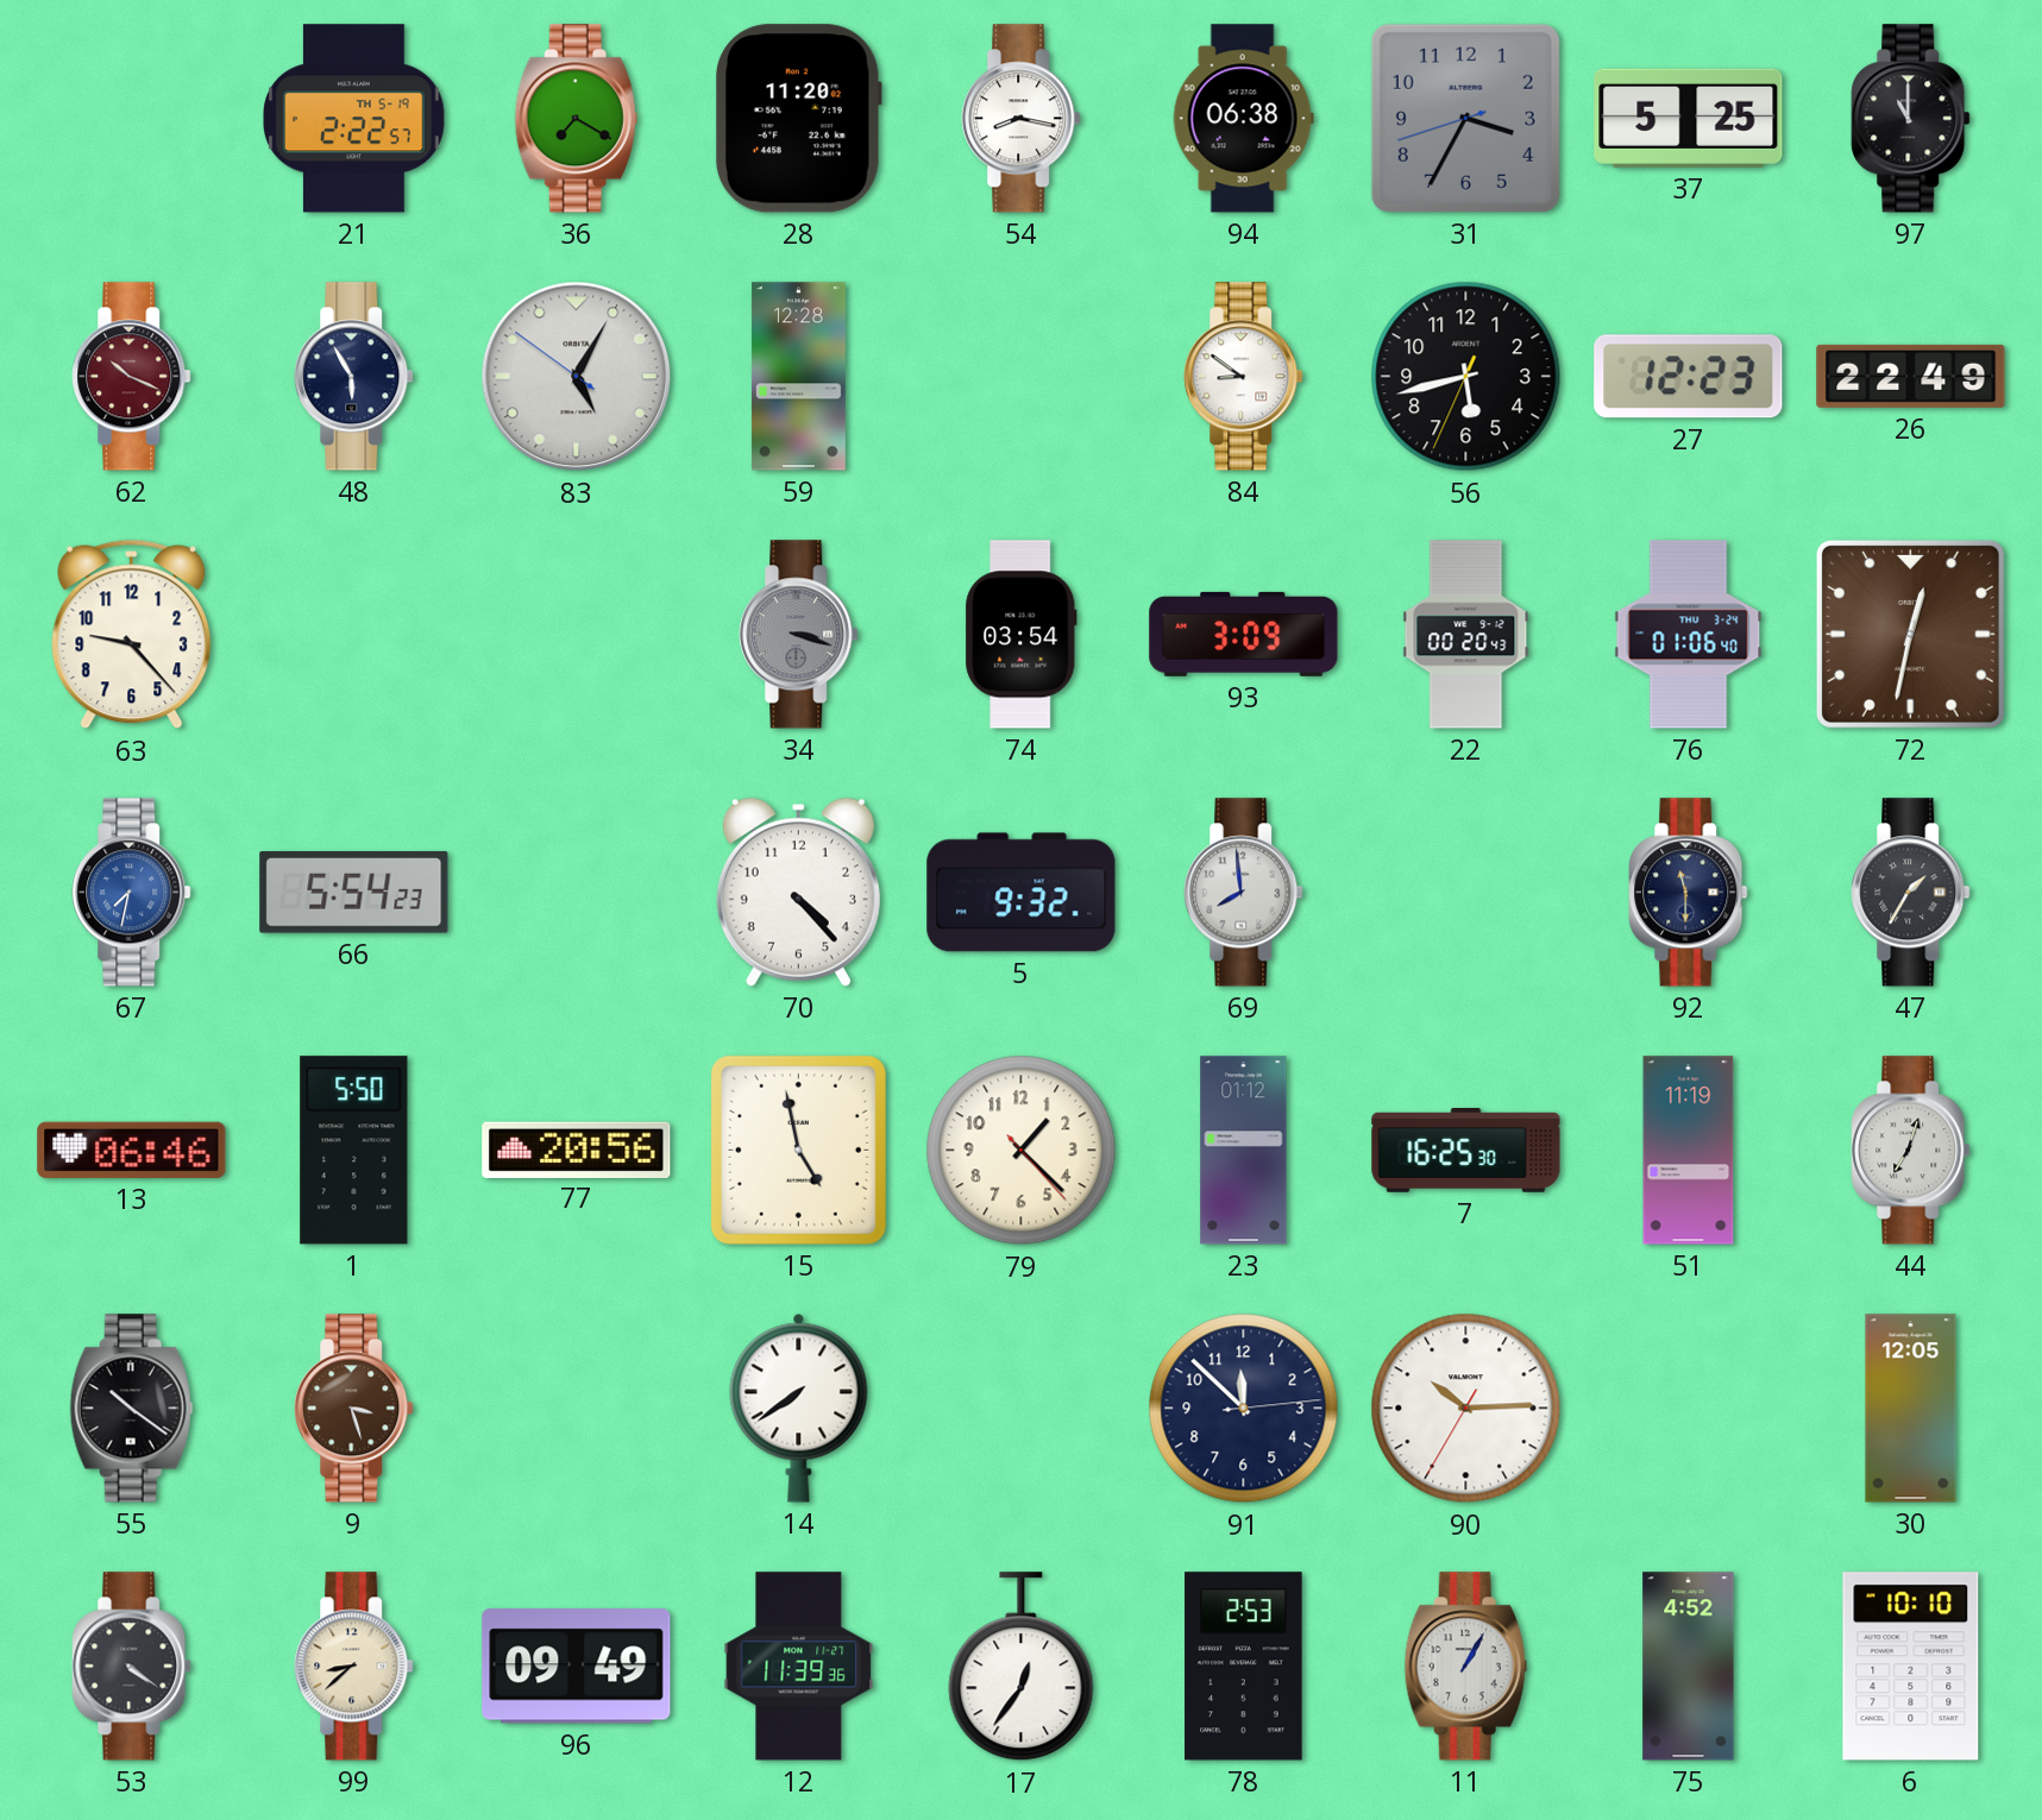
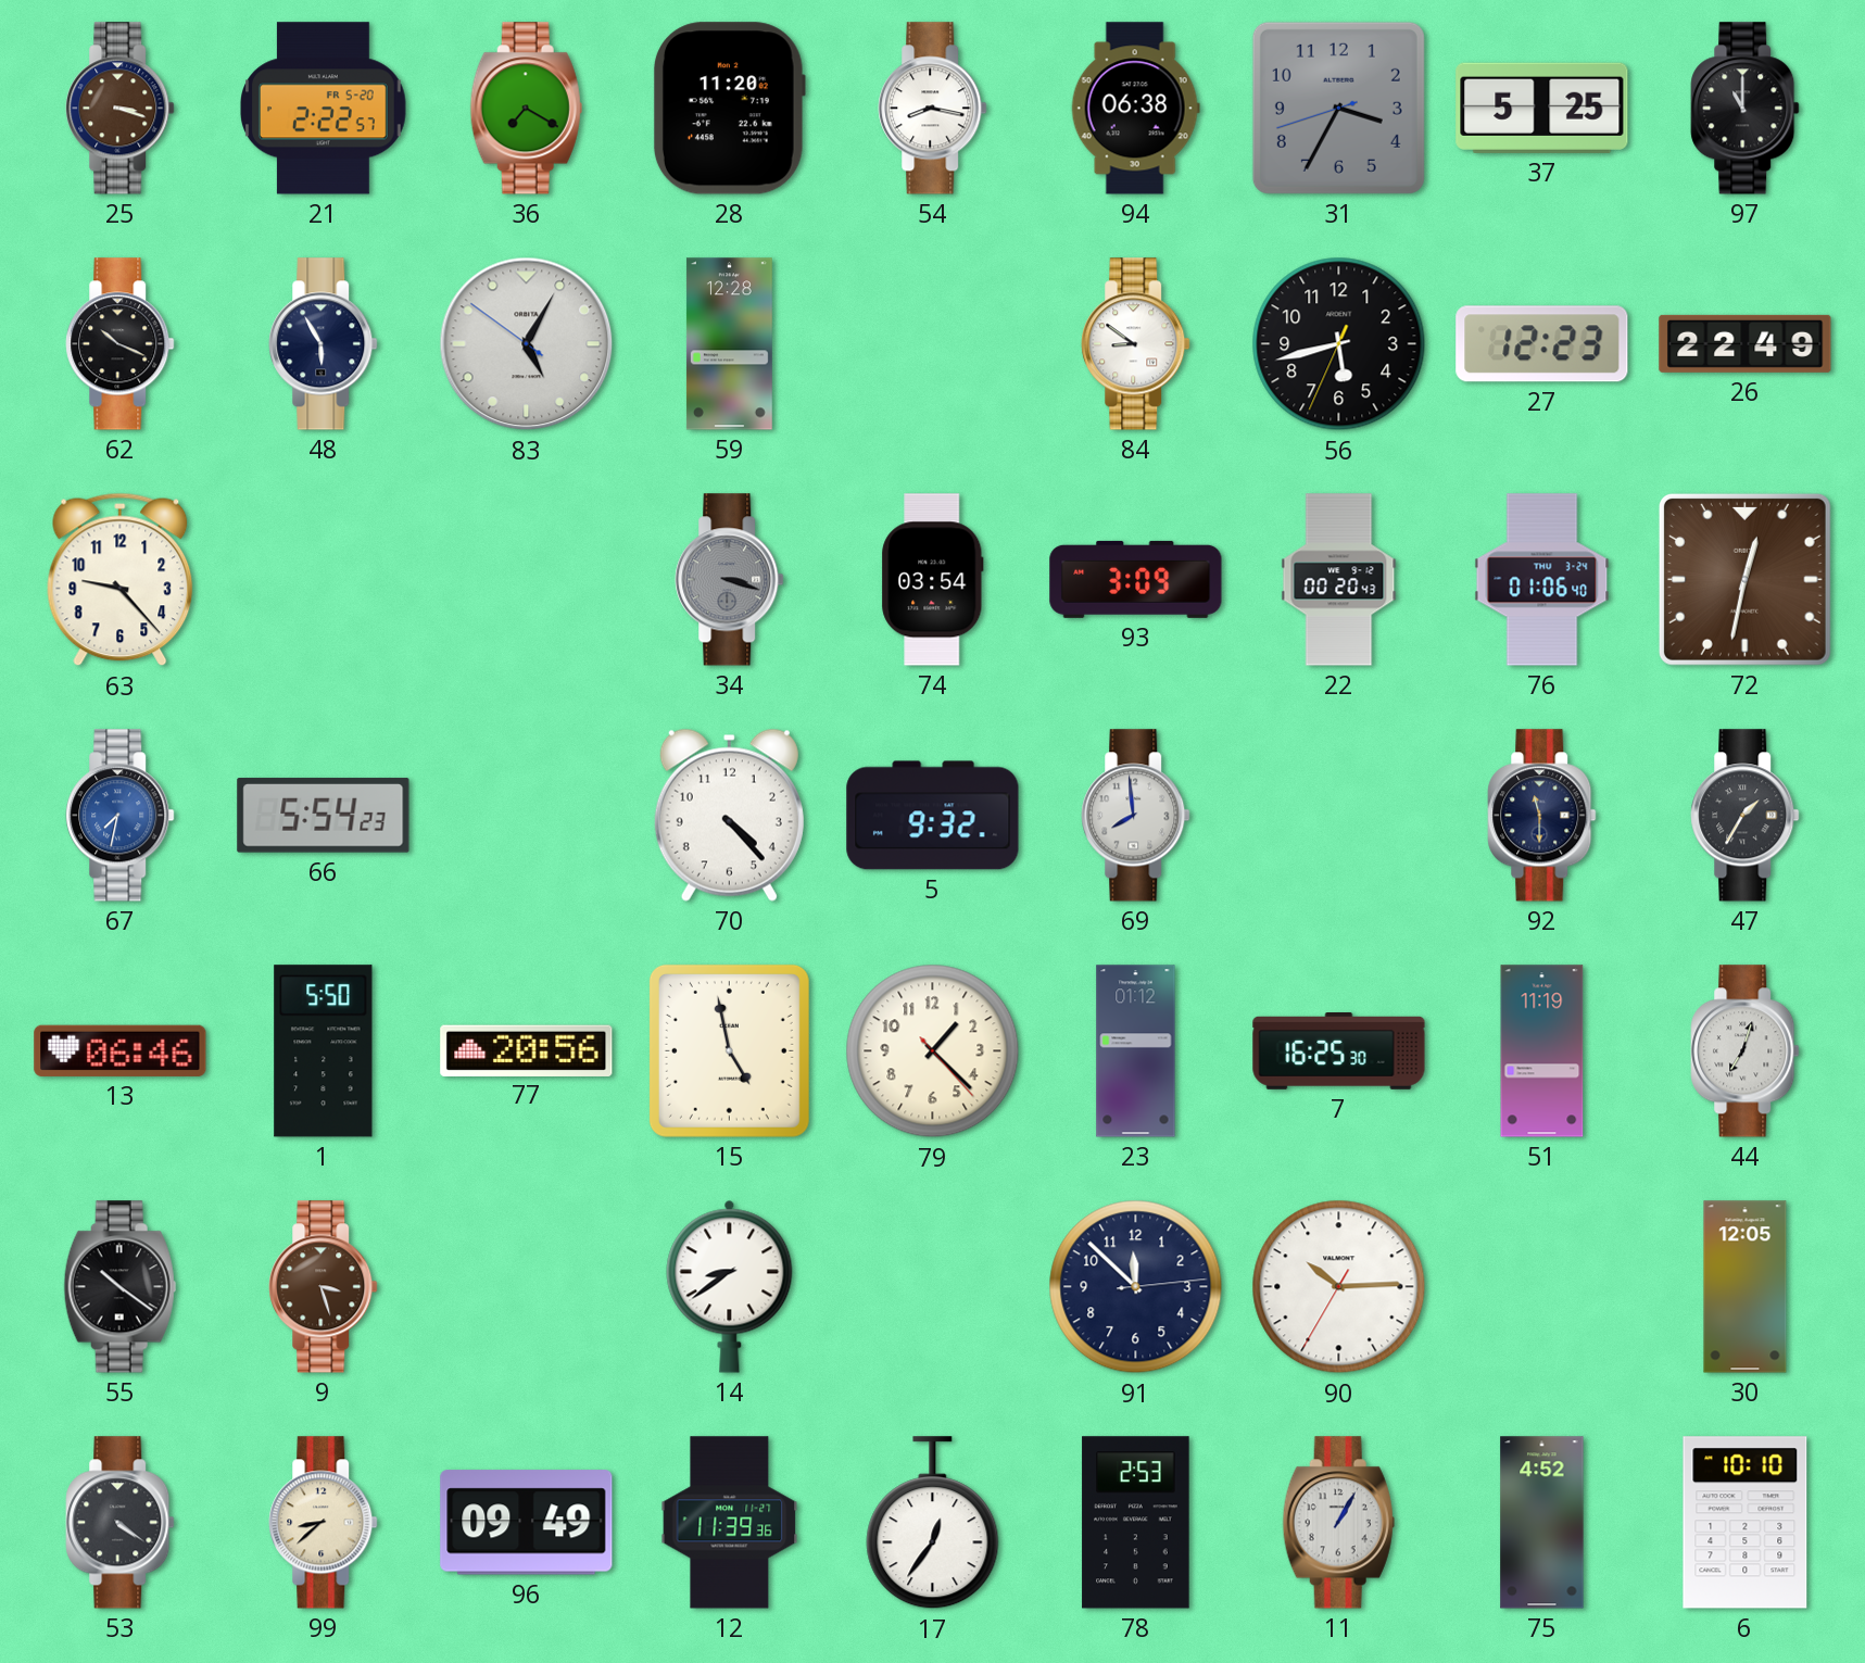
25: none -> 3:18
21 date: TH 5-19 -> FR 5-20
62 dial: burgundy -> black
14: 7:39 -> 8:39
